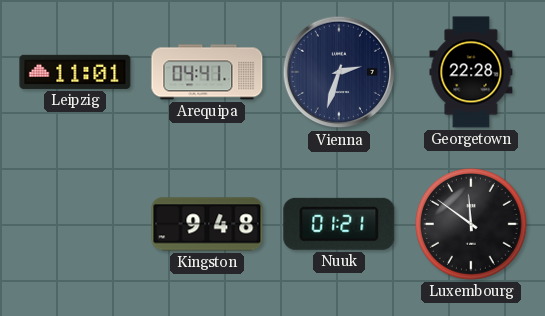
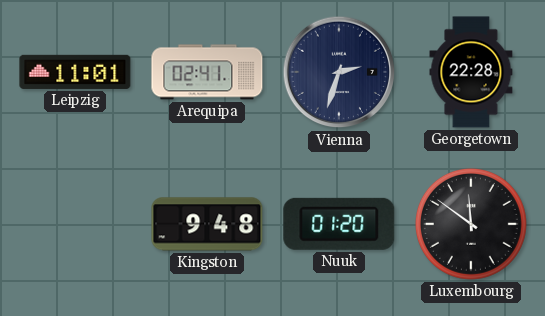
Arequipa: 04:41 -> 02:41
Nuuk: 01:21 -> 01:20
